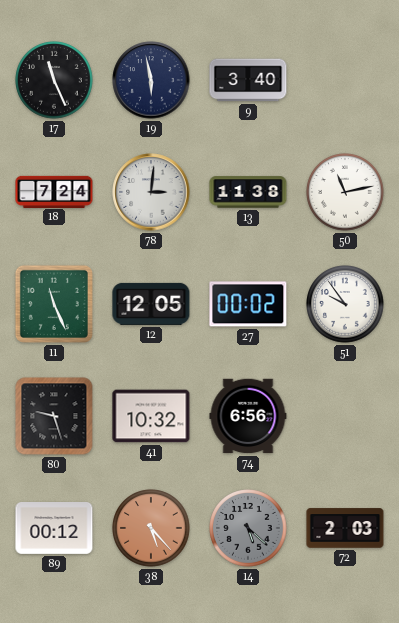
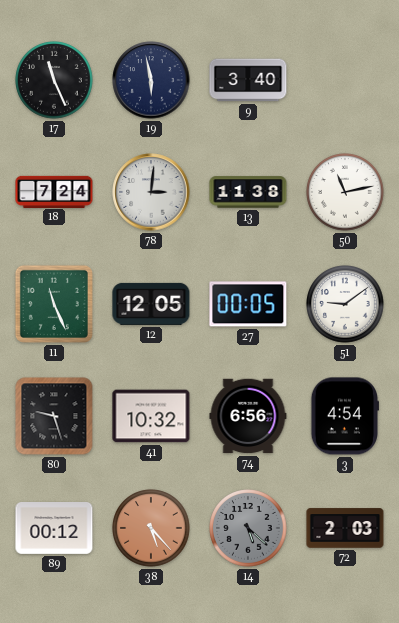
27: 00:02 -> 00:05
51: 9:54 -> 9:09
3: none -> 4:54
